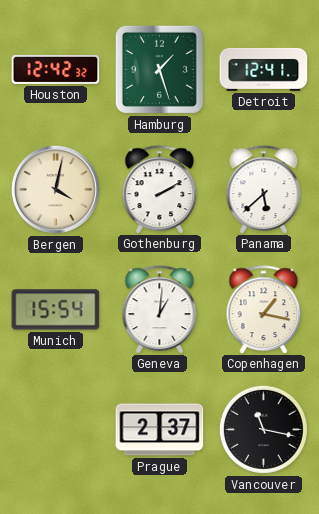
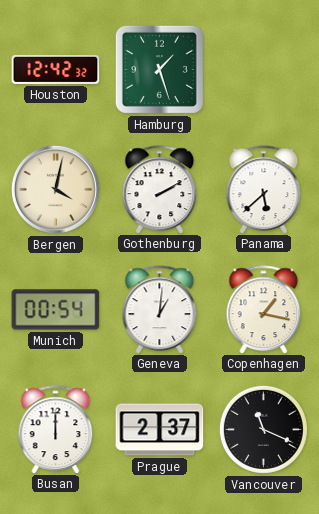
Detroit: 12:41 -> none
Munich: 15:54 -> 00:54
Busan: none -> 12:00
Vancouver: 11:17 -> 11:19
